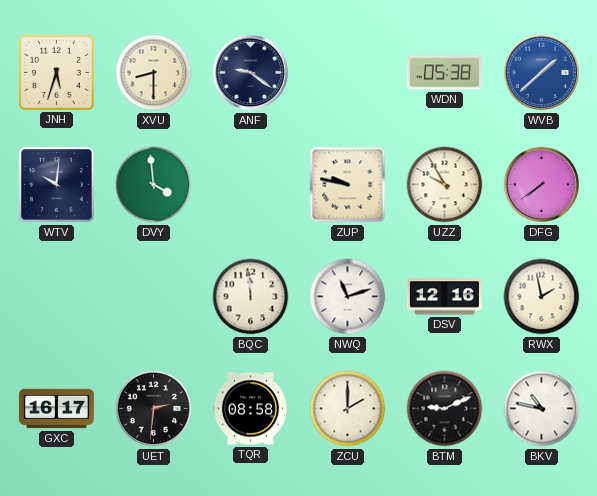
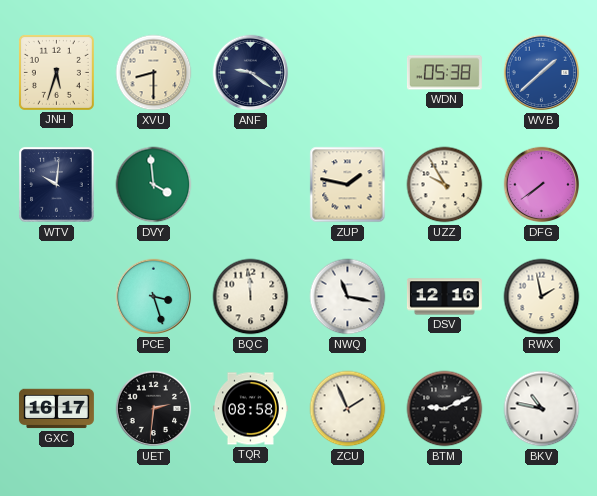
ZUP: 9:47 -> 1:47
PCE: none -> 3:27
NWQ: 11:12 -> 11:17
ZCU: 2:00 -> 1:56
